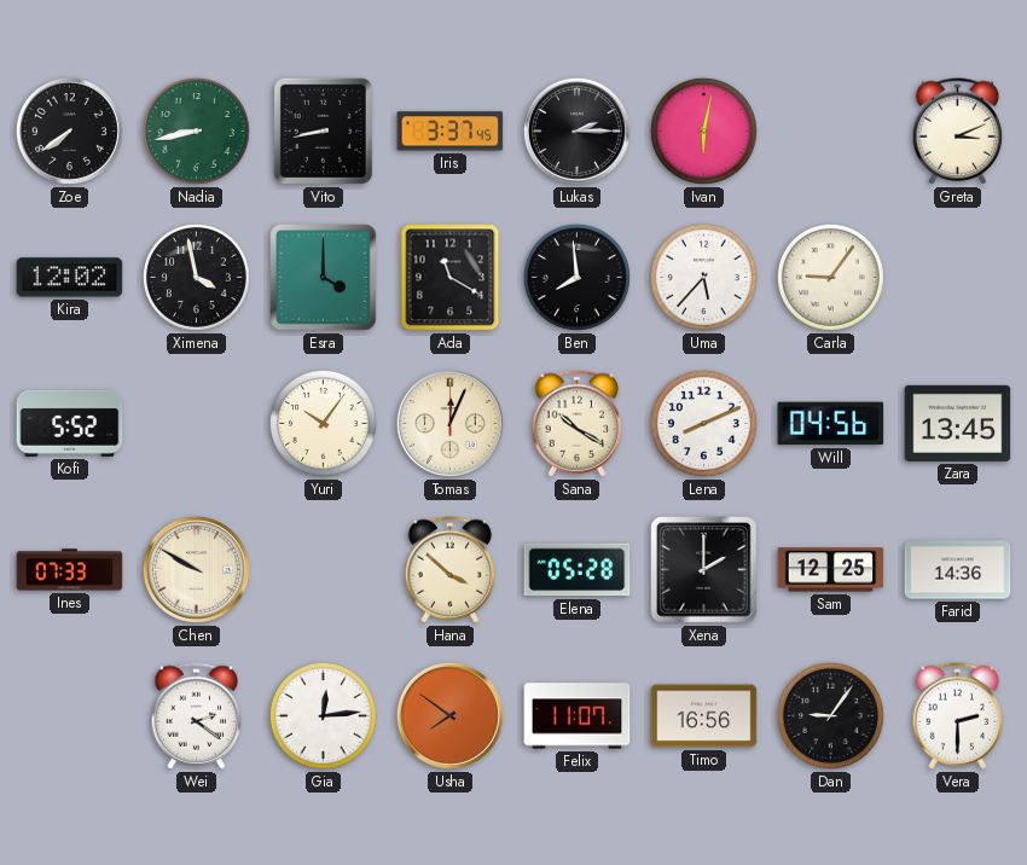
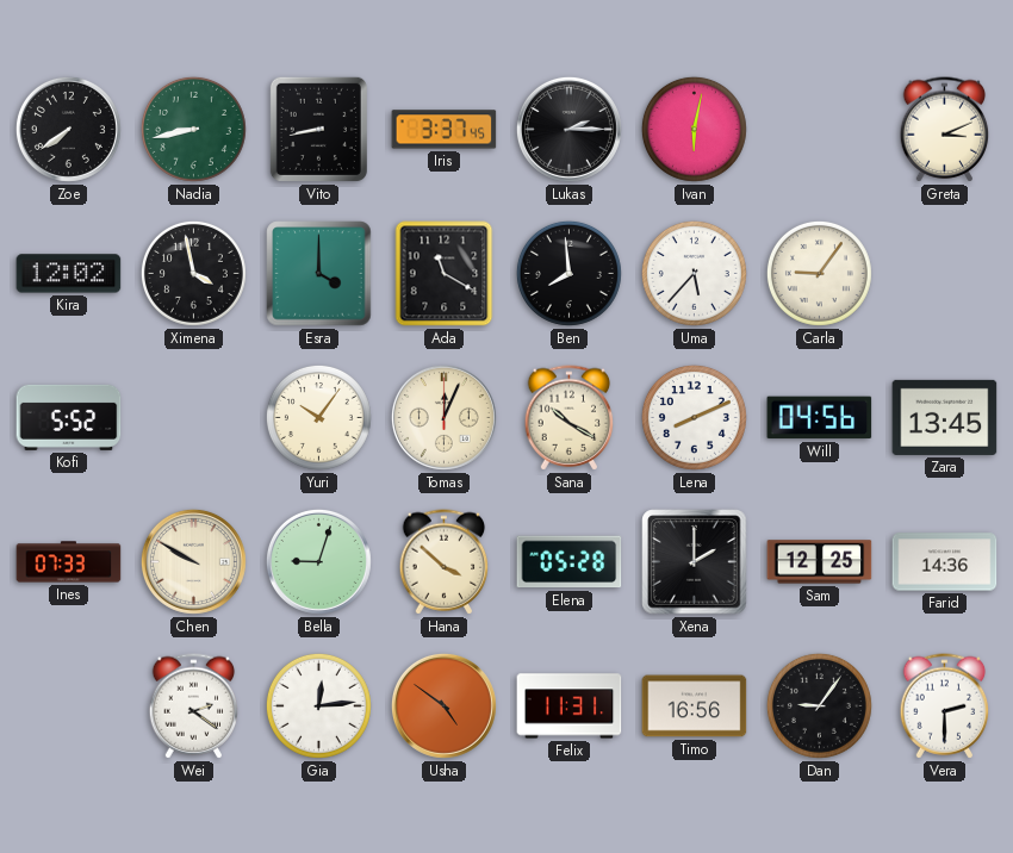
Bella: none -> 9:03
Usha: 7:51 -> 4:51
Felix: 11:07 -> 11:31
